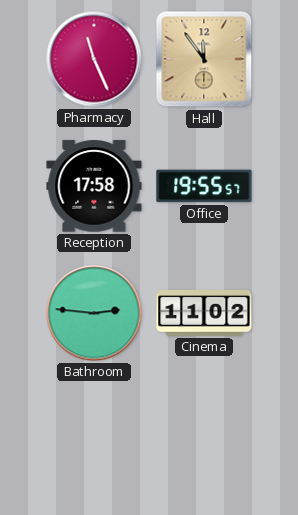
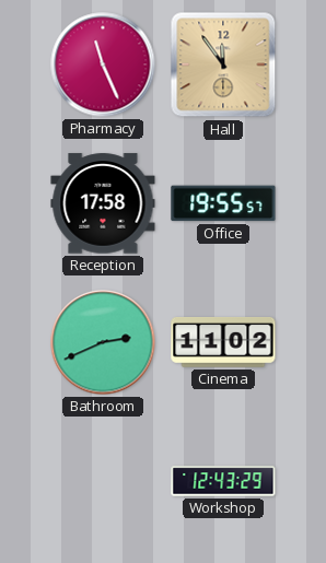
Bathroom: 2:46 -> 2:41
Workshop: none -> 12:43
